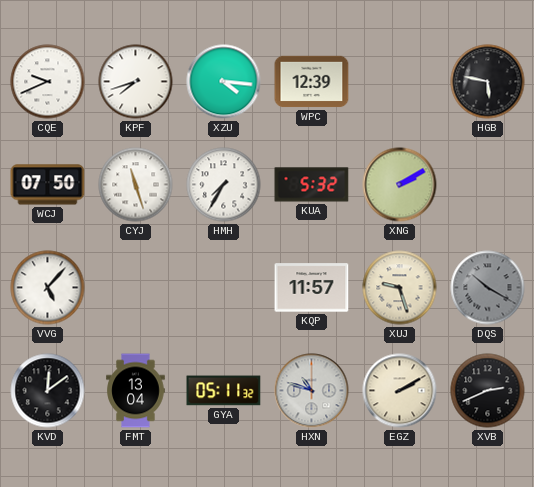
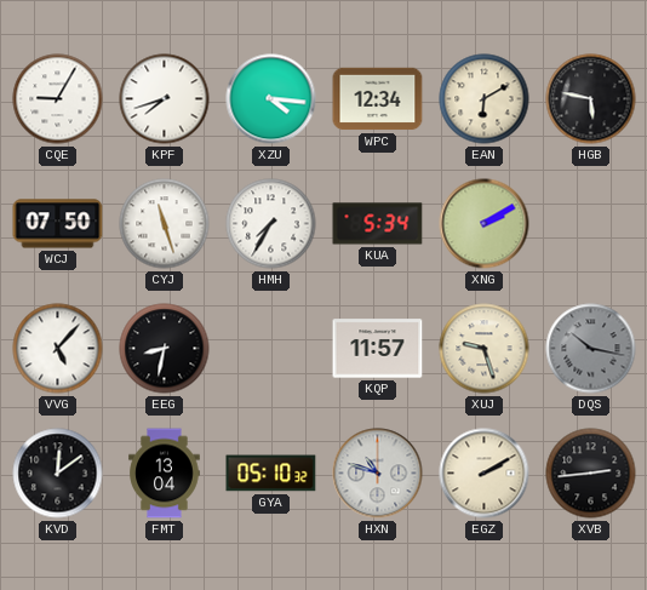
CQE: 9:41 -> 9:05
WPC: 12:39 -> 12:34
EAN: none -> 6:10
KUA: 5:32 -> 5:34
EEG: none -> 8:32
DQS: 10:20 -> 10:17
GYA: 05:11 -> 05:10
XVB: 2:41 -> 2:44
